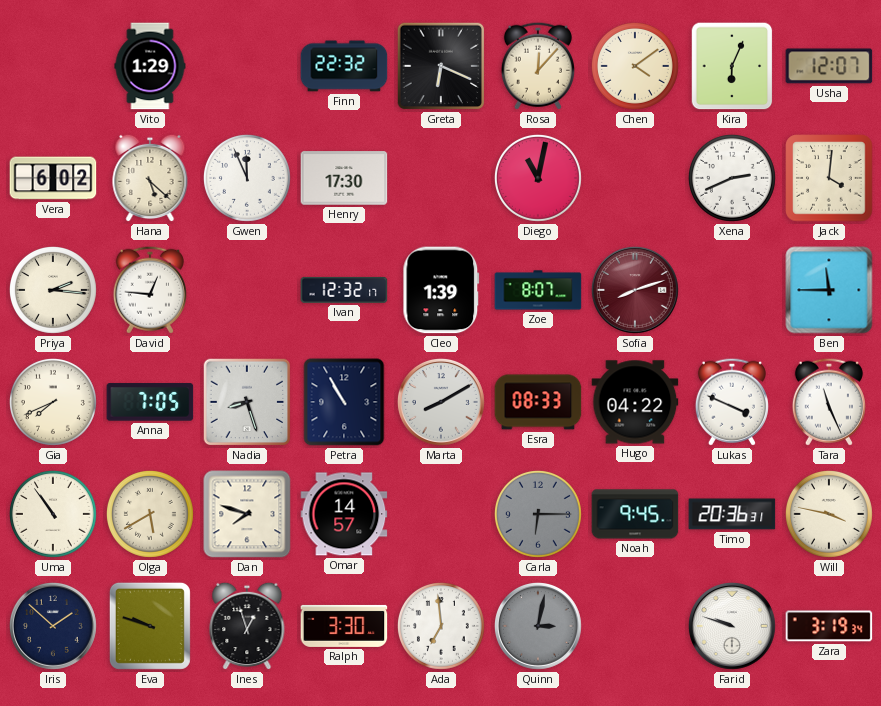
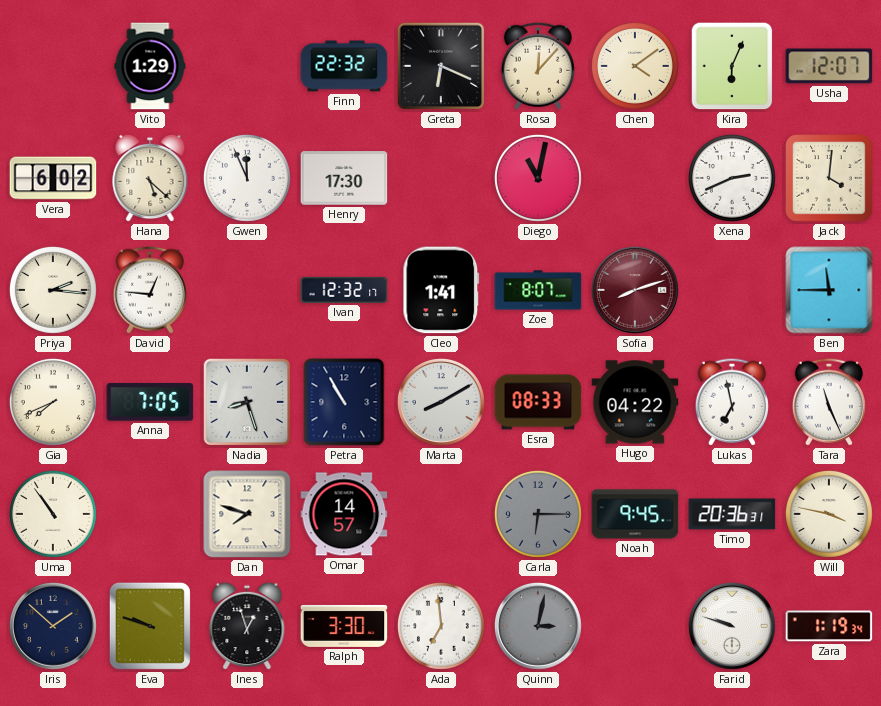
Cleo: 1:39 -> 1:41
Lukas: 3:49 -> 6:58
Olga: 5:40 -> none
Zara: 3:19 -> 1:19
